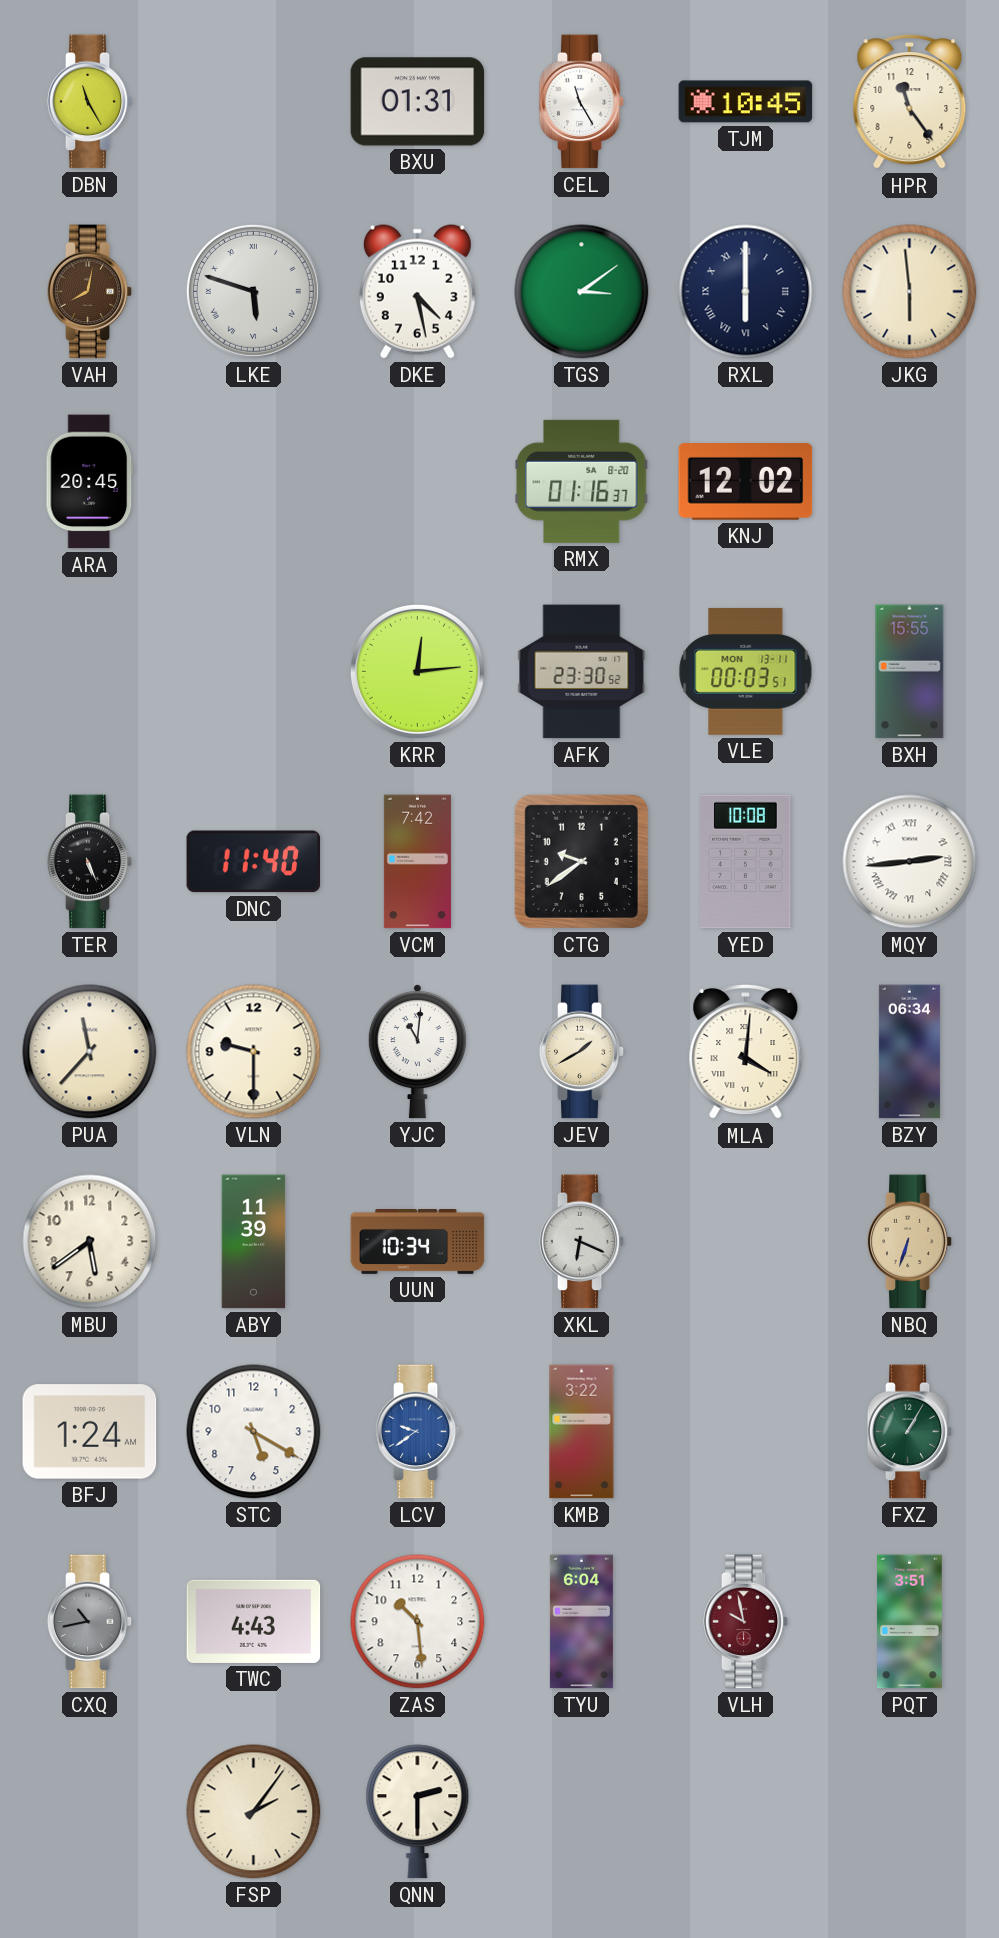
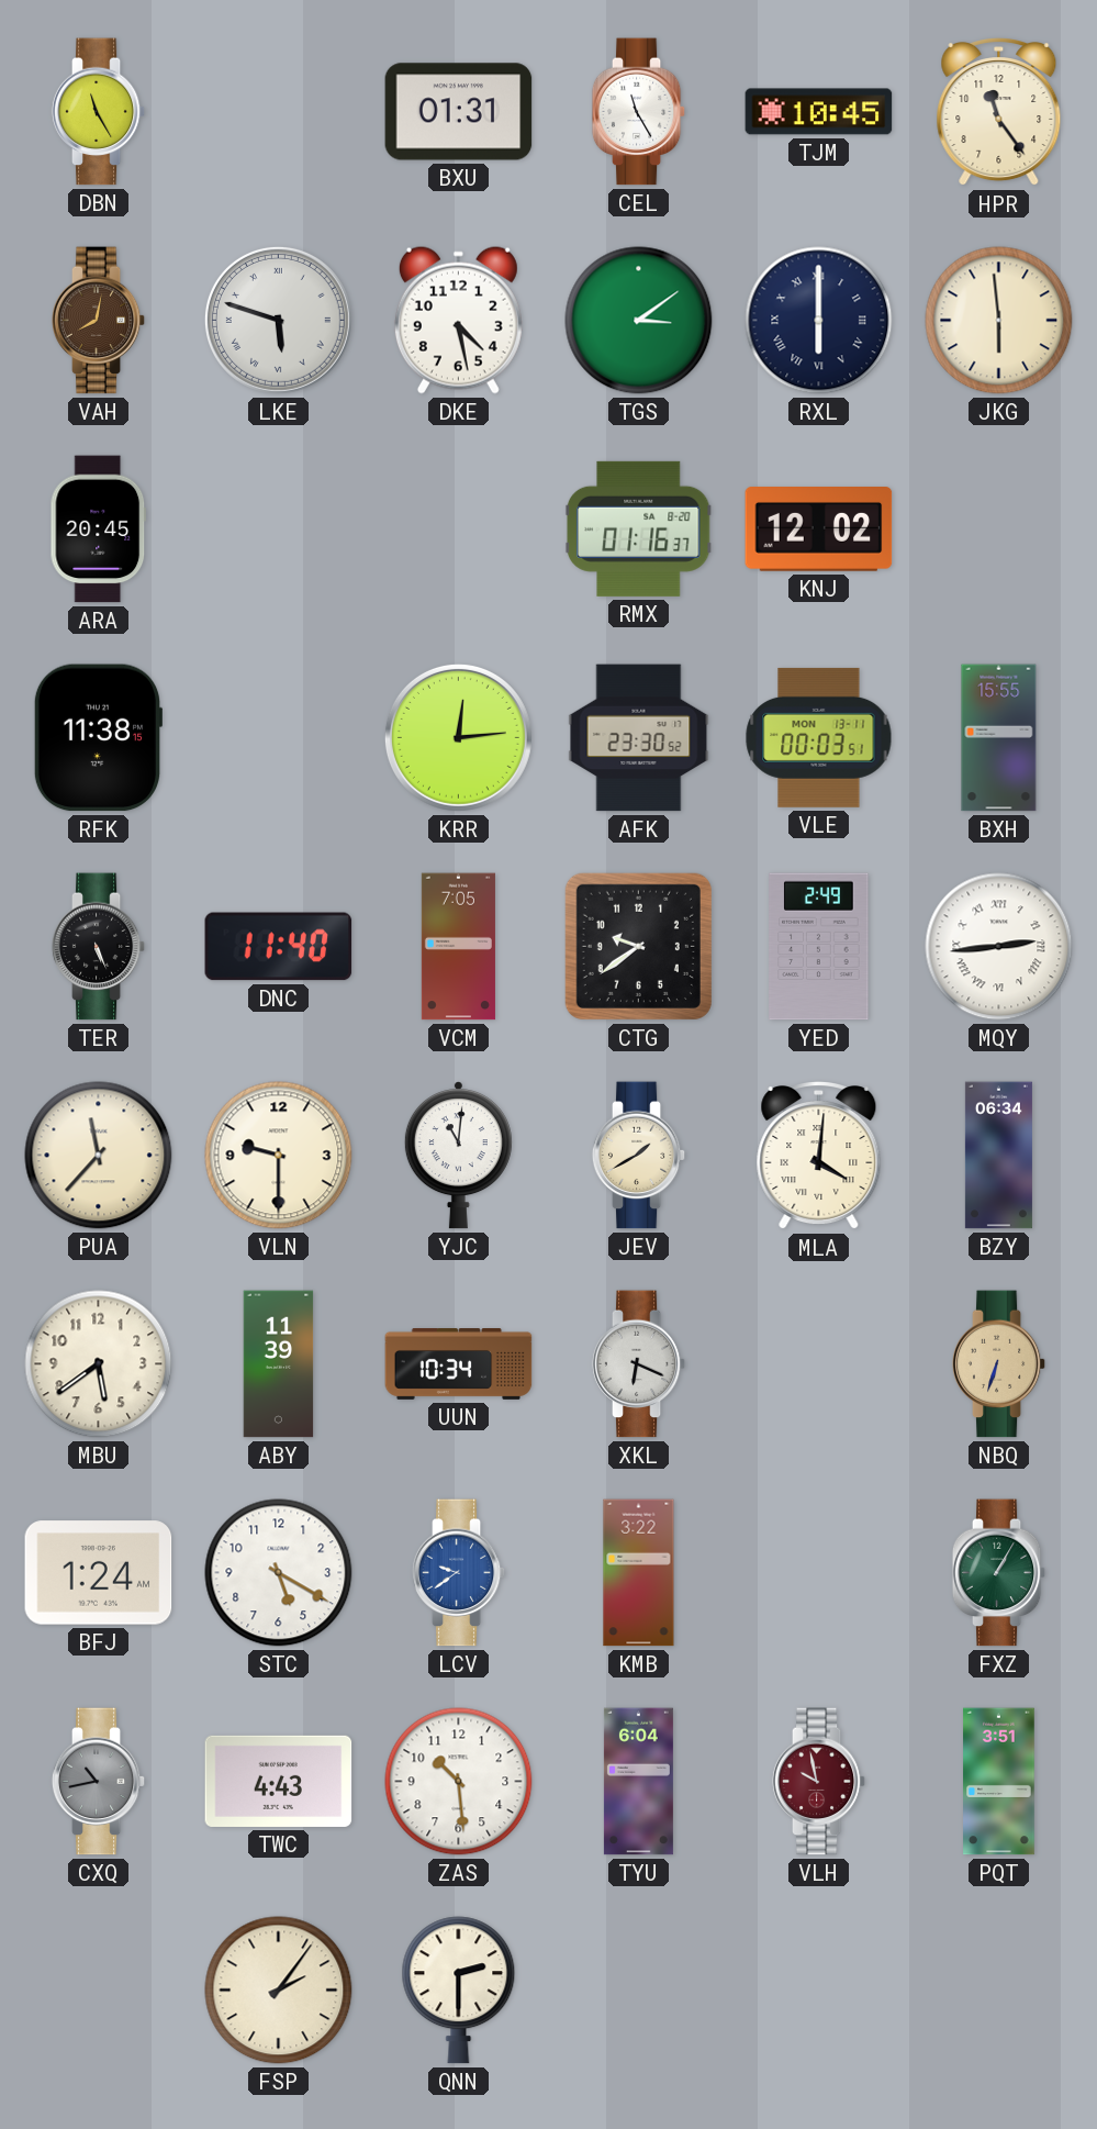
RFK: none -> 11:38
VCM: 7:42 -> 7:05
YED: 10:08 -> 2:49
